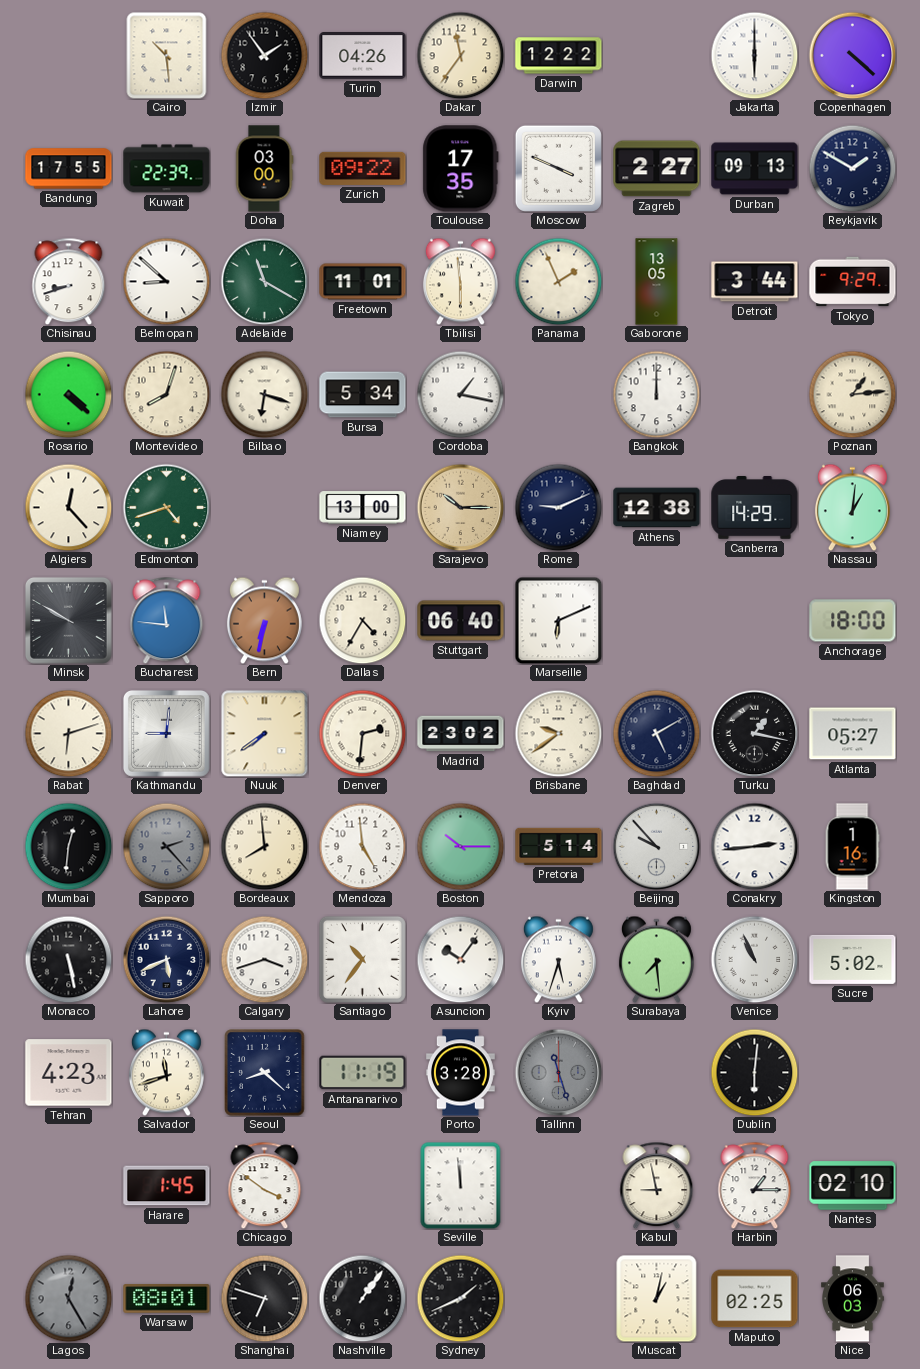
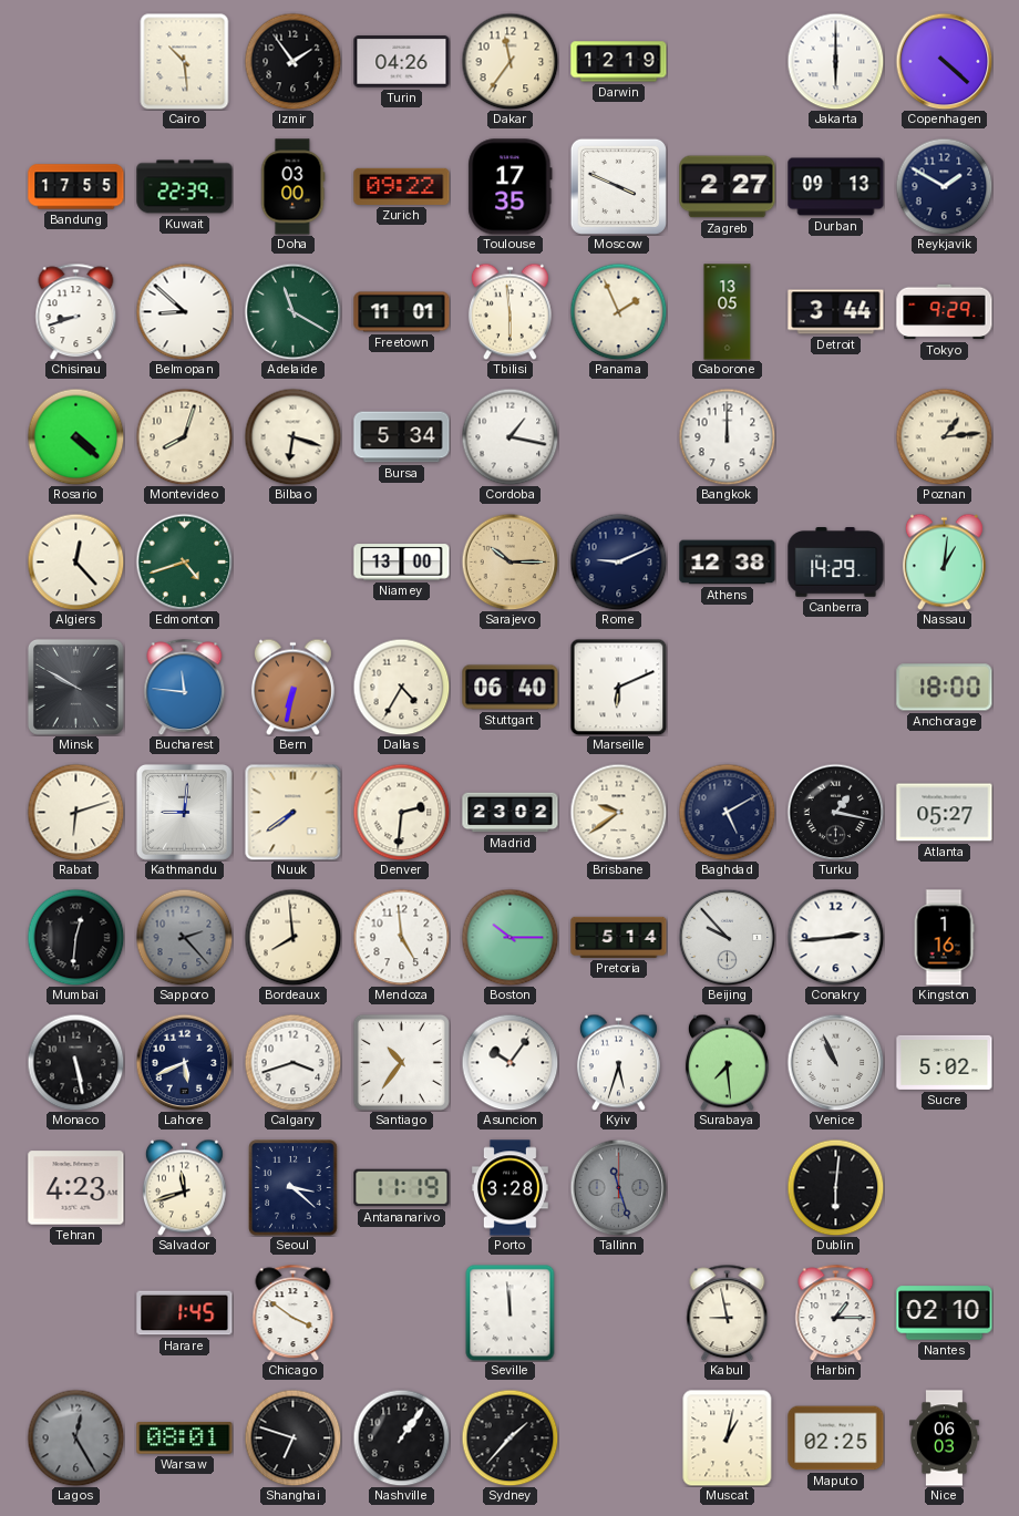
Darwin: 12:22 -> 12:19
Seoul: 8:22 -> 3:22
Sydney: 1:41 -> 1:37
